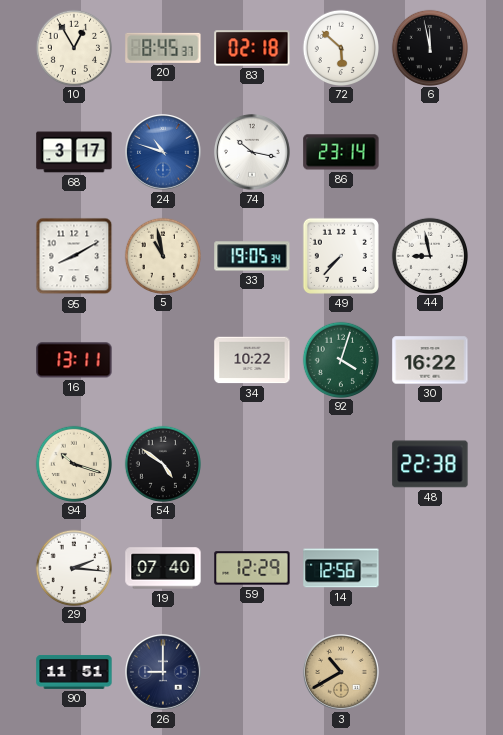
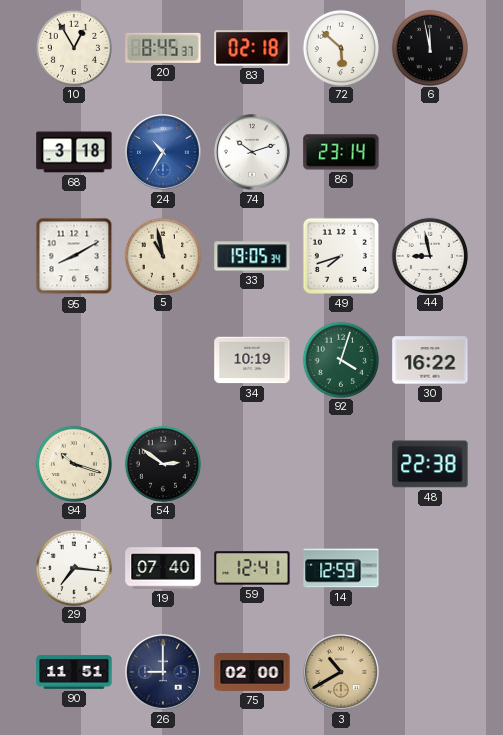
68: 3:17 -> 3:18
24: 10:48 -> 10:35
74: 10:17 -> 10:12
49: 7:37 -> 7:42
16: 13:11 -> none
34: 10:22 -> 10:19
54: 4:51 -> 2:51
29: 2:16 -> 7:16
59: 12:29 -> 12:41
14: 12:56 -> 12:59
75: none -> 02:00
